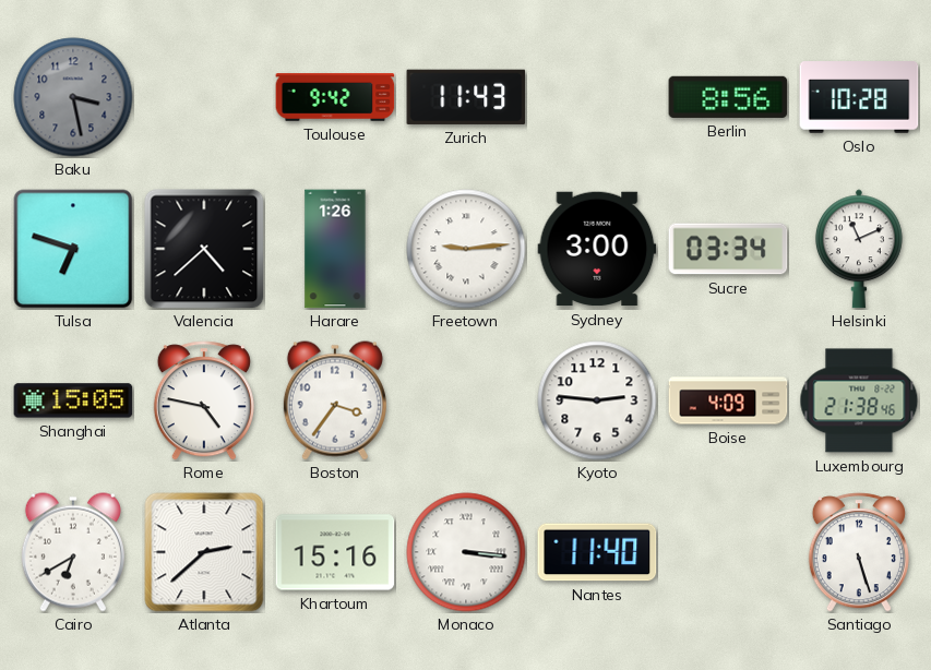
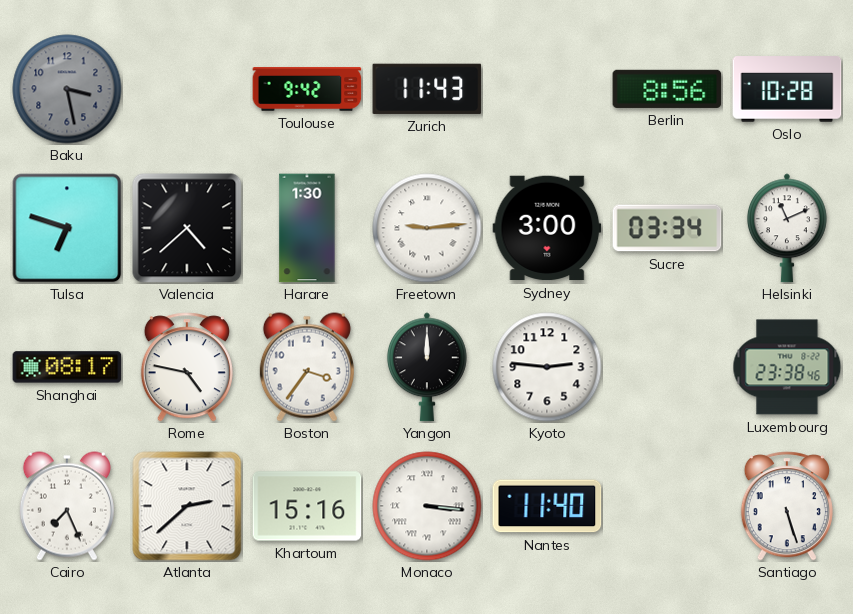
Harare: 1:26 -> 1:30
Shanghai: 15:05 -> 08:17
Yangon: none -> 12:00
Boise: 4:09 -> none
Luxembourg: 21:38 -> 23:38
Cairo: 6:40 -> 7:26
